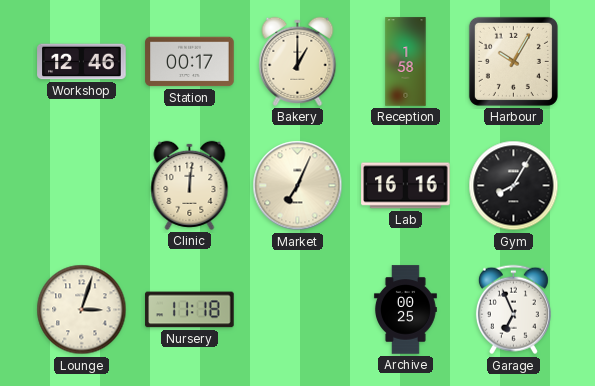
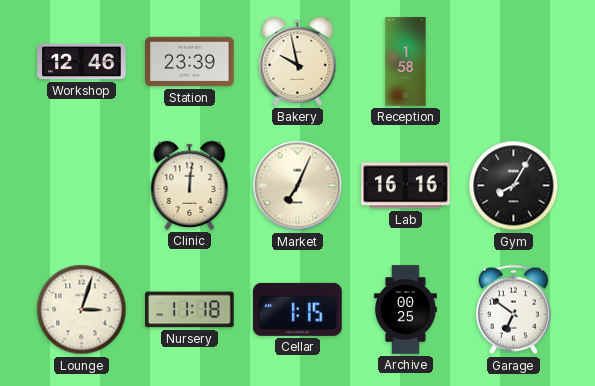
Station: 00:17 -> 23:39
Bakery: 1:00 -> 9:58
Harbour: 10:05 -> none
Cellar: none -> 1:15
Garage: 6:56 -> 6:51
